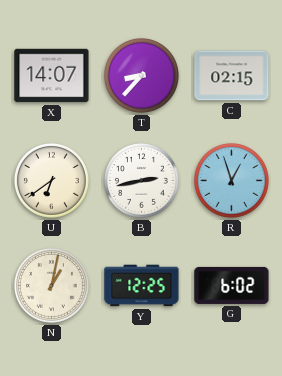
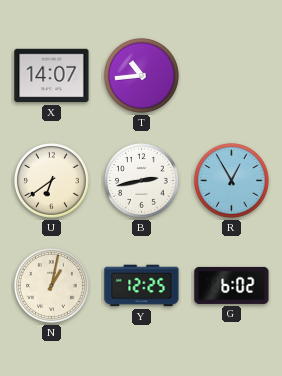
T: 8:37 -> 10:44
C: 02:15 -> none
R: 12:57 -> 12:55
